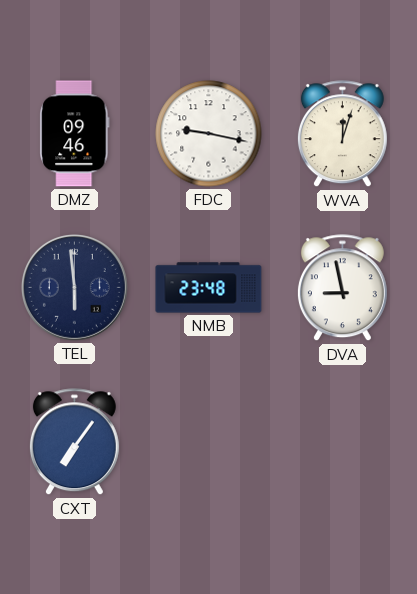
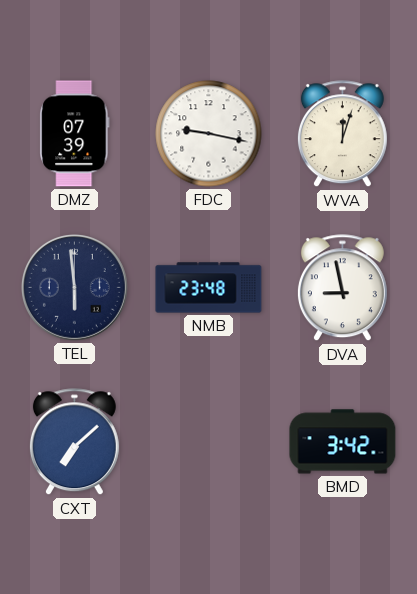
DMZ: 09:46 -> 07:39
CXT: 7:06 -> 7:08
BMD: none -> 3:42
